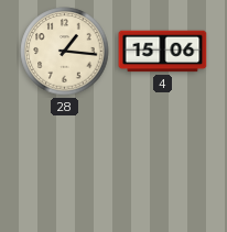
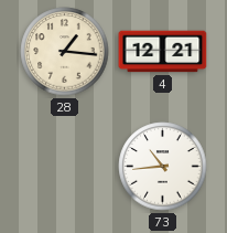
4: 15:06 -> 12:21
73: none -> 10:44
